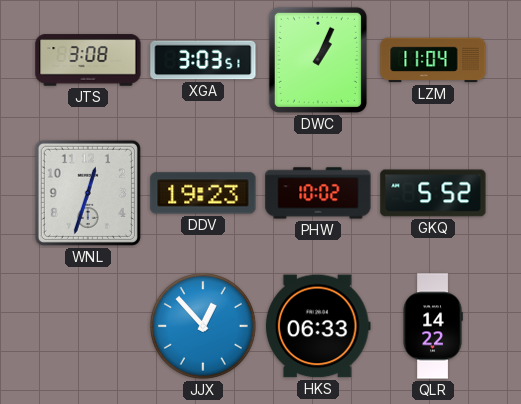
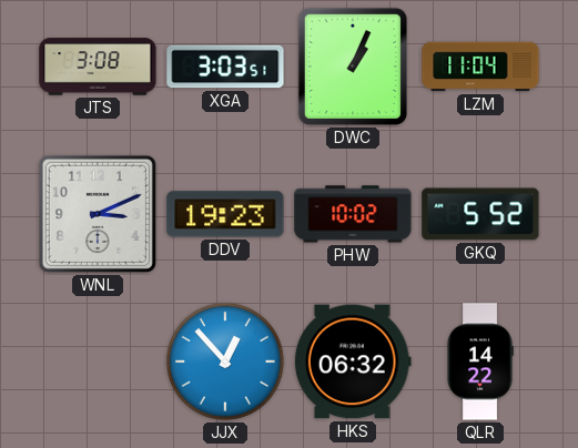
WNL: 12:33 -> 3:11
HKS: 06:33 -> 06:32
